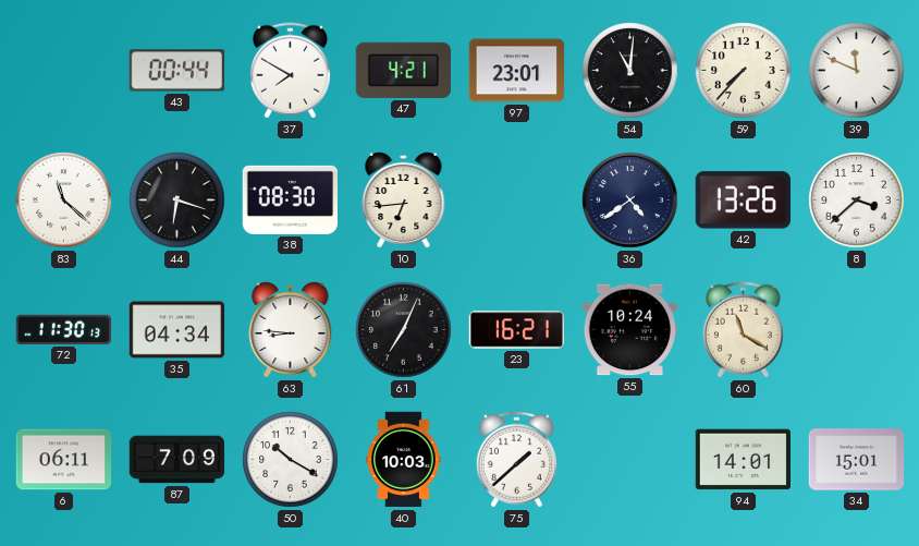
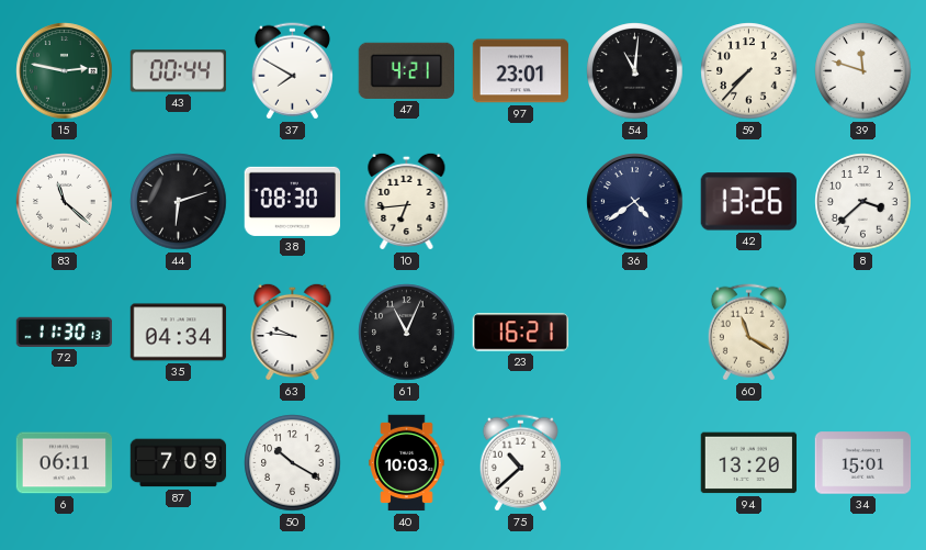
15: none -> 2:47
39: 11:49 -> 11:48
44: 6:18 -> 6:12
63: 8:46 -> 9:46
61: 7:04 -> 11:04
55: 10:24 -> none
75: 1:38 -> 10:38
94: 14:01 -> 13:20
